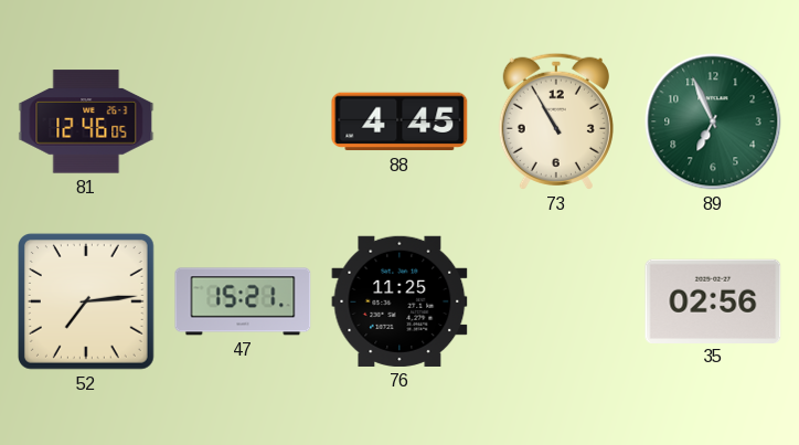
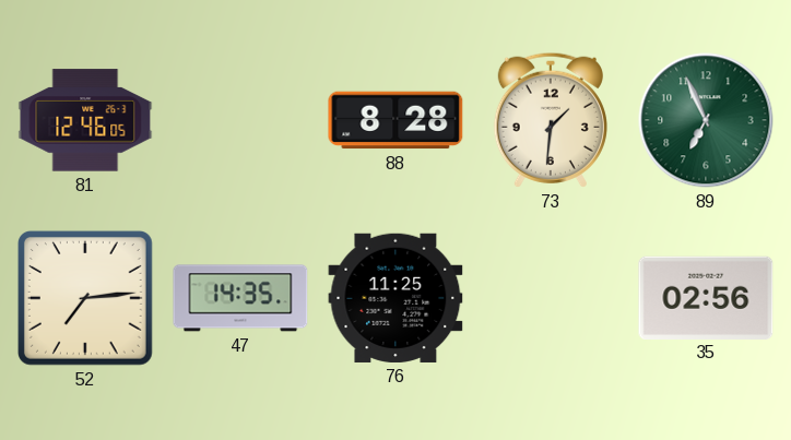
88: 4:45 -> 8:28
73: 10:55 -> 1:31
47: 15:21 -> 14:35
